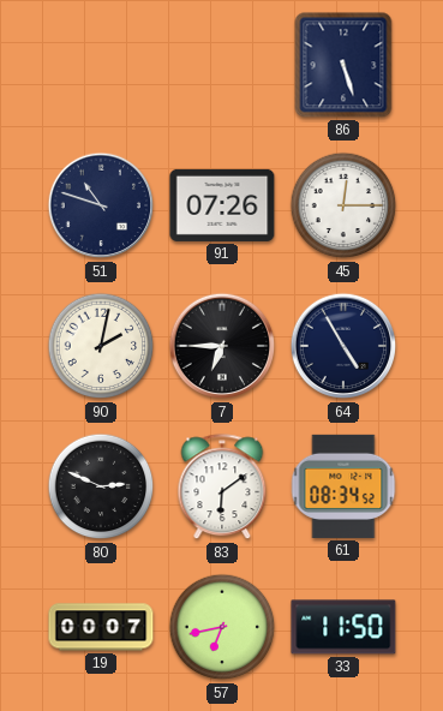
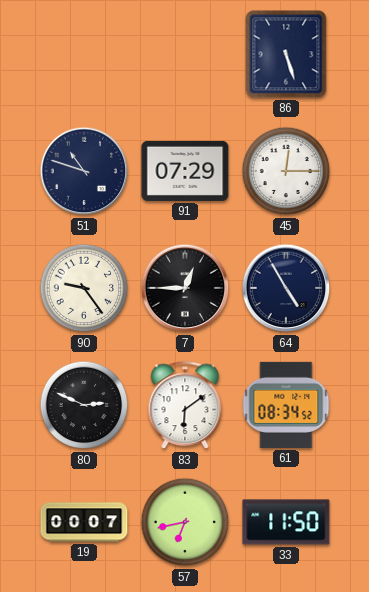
91: 07:26 -> 07:29
90: 2:02 -> 9:24
7: 6:45 -> 12:45
